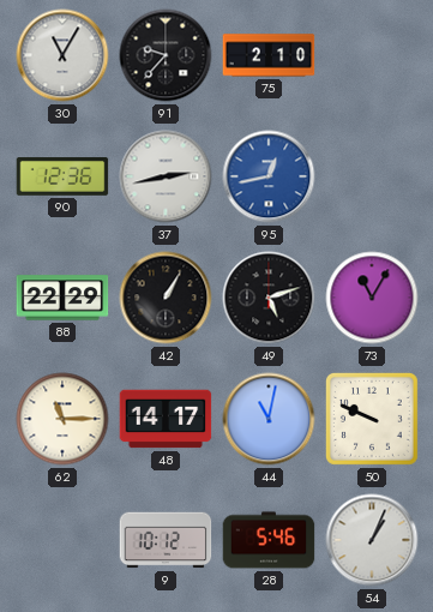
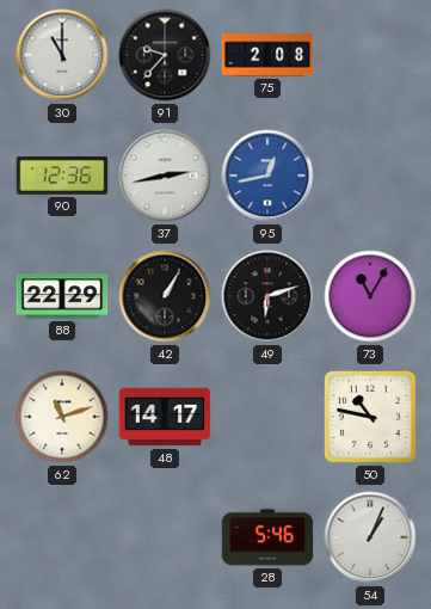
30: 11:05 -> 11:00
75: 2:10 -> 2:08
49: 5:12 -> 6:12
62: 11:15 -> 11:12
44: 11:02 -> none
50: 9:49 -> 10:47
9: 10:12 -> none
